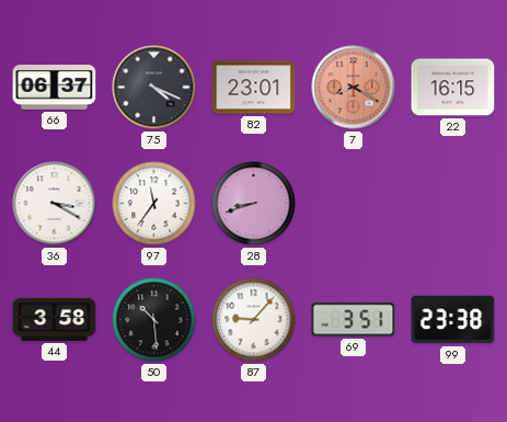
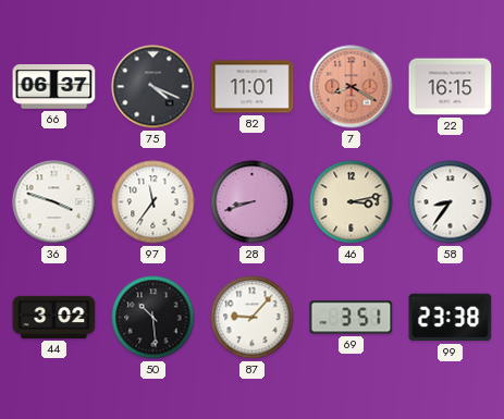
82: 23:01 -> 11:01
36: 3:20 -> 3:48
46: none -> 3:13
58: none -> 8:36
44: 3:58 -> 3:02
